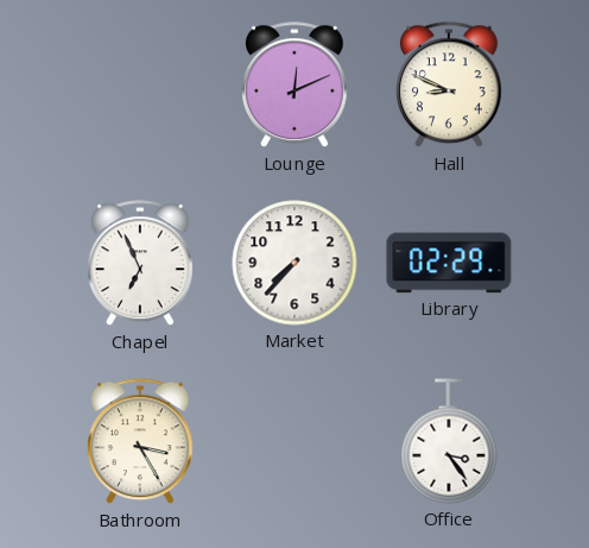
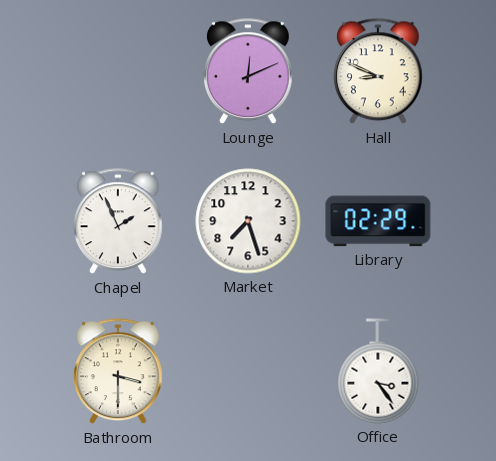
Chapel: 6:56 -> 1:56
Market: 7:37 -> 7:27
Bathroom: 3:25 -> 3:30
